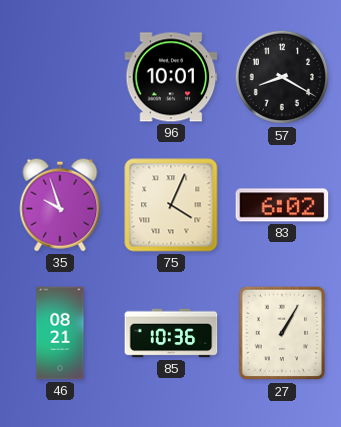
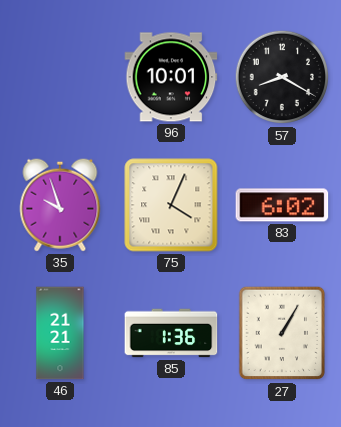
46: 08:21 -> 21:21
85: 10:36 -> 1:36
